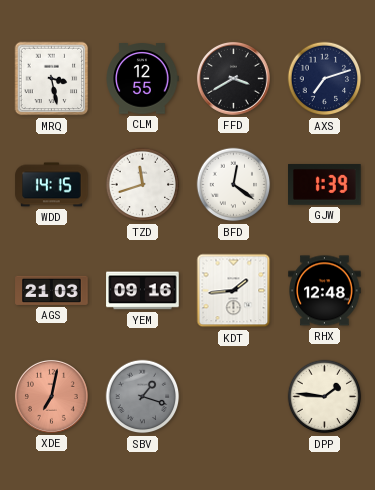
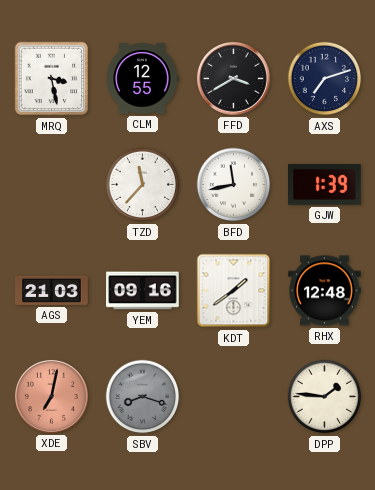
WDD: 14:15 -> none
TZD: 11:42 -> 11:37
BFD: 12:21 -> 11:43
KDT: 1:44 -> 1:39
SBV: 1:18 -> 8:18
